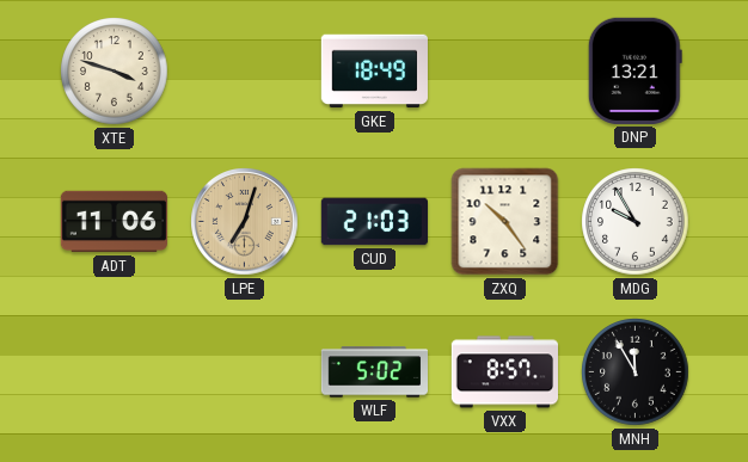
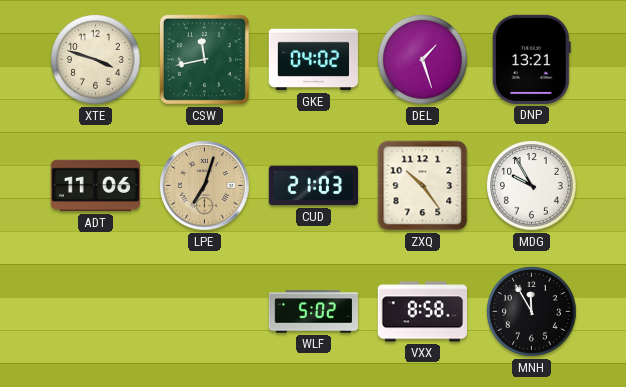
CSW: none -> 11:43
GKE: 18:49 -> 04:02
DEL: none -> 1:27
VXX: 8:57 -> 8:58
